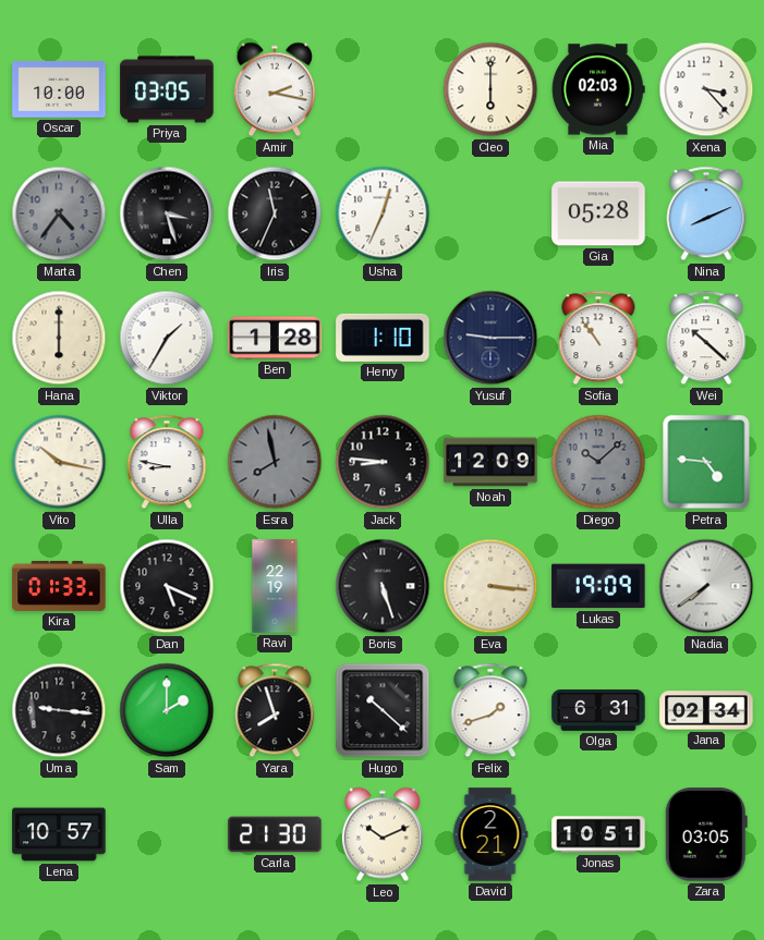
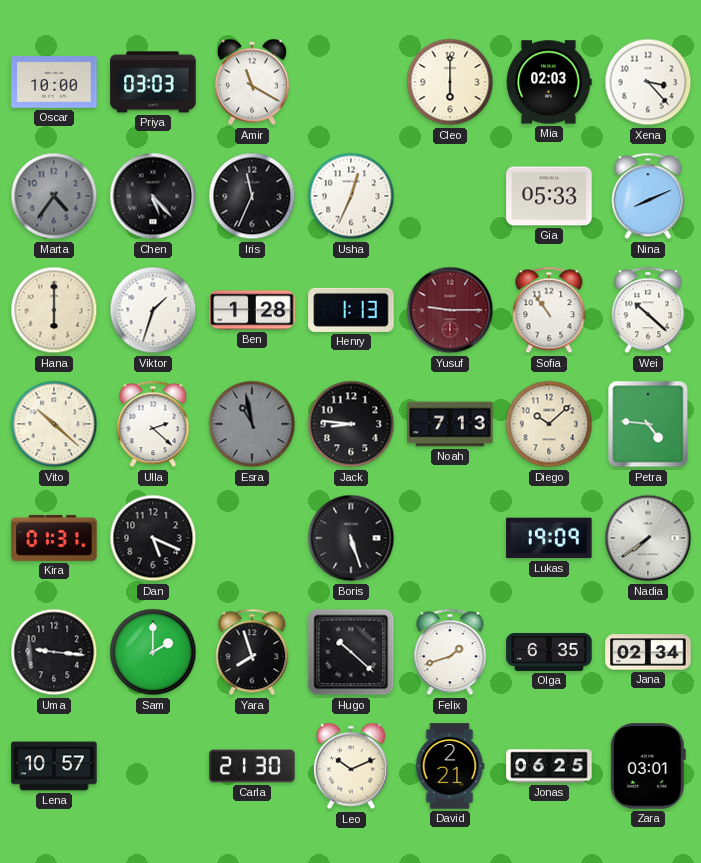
Priya: 03:05 -> 03:03
Amir: 2:17 -> 11:20
Chen: 3:27 -> 5:23
Gia: 05:28 -> 05:33
Viktor: 1:35 -> 1:33
Henry: 1:10 -> 1:13
Yusuf dial: navy -> burgundy
Vito: 10:17 -> 10:22
Ulla: 8:47 -> 2:22
Esra: 7:58 -> 10:58
Noah: 12:09 -> 7:13
Diego dial: grey -> cream
Kira: 01:33 -> 01:31
Ravi: 22:19 -> none
Eva: 3:16 -> none
Olga: 6:31 -> 6:35
Jonas: 10:51 -> 06:25
Zara: 03:05 -> 03:01
